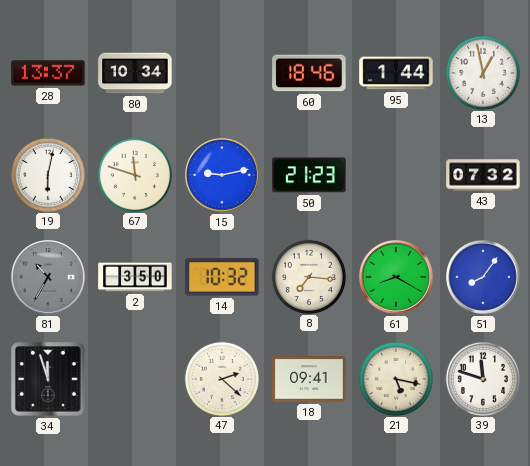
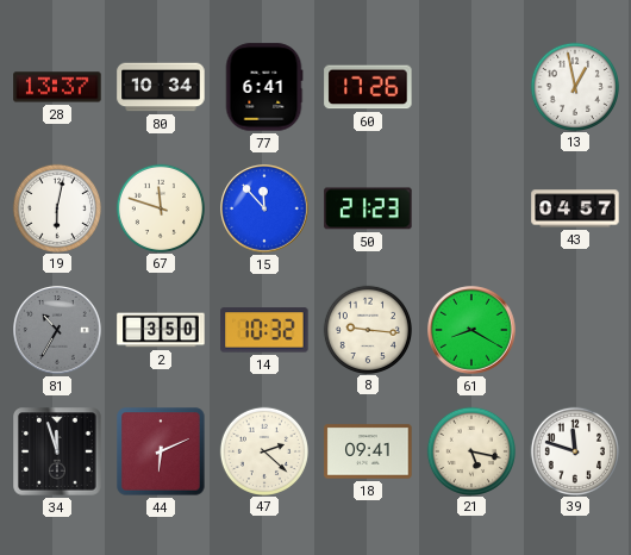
77: none -> 6:41
60: 18:46 -> 17:26
95: 1:44 -> none
15: 9:13 -> 11:53
43: 07:32 -> 04:57
8: 7:16 -> 9:16
51: 8:06 -> none
44: none -> 6:11
